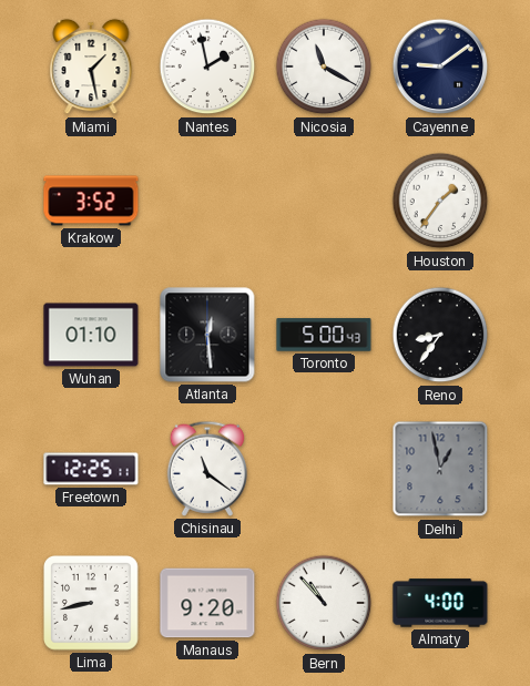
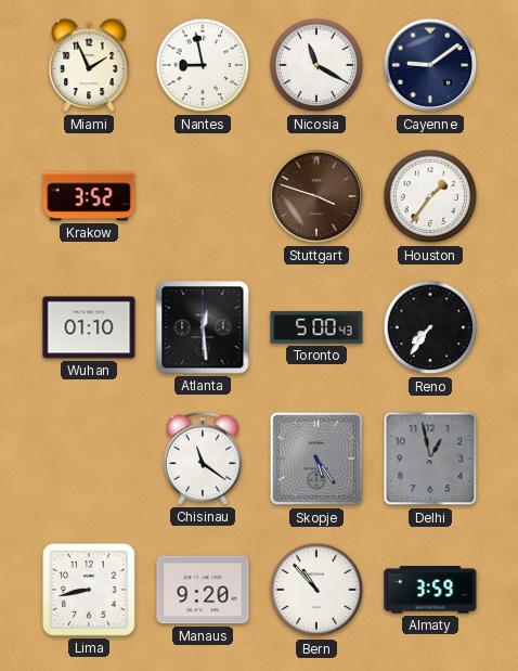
Miami: 1:28 -> 1:56
Nantes: 1:58 -> 8:58
Stuttgart: none -> 3:48
Reno: 8:36 -> 7:36
Freetown: 12:25 -> none
Skopje: none -> 5:24
Almaty: 4:00 -> 3:59
